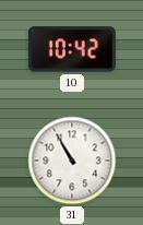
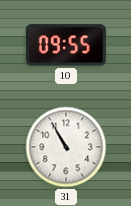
10: 10:42 -> 09:55
